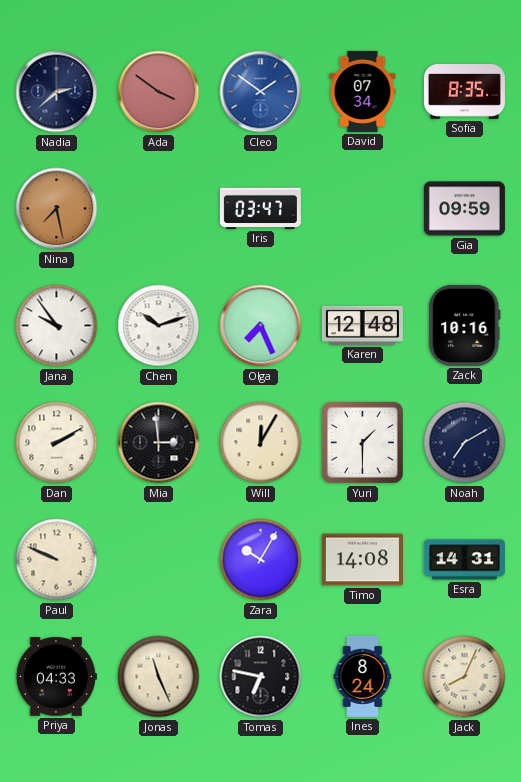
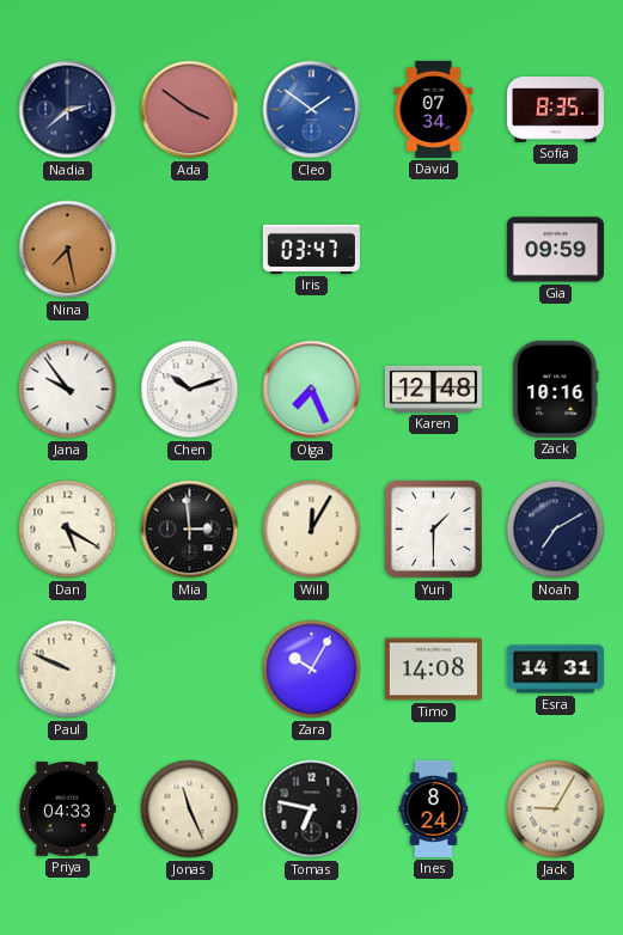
Dan: 2:10 -> 5:20
Jack: 8:04 -> 9:05
